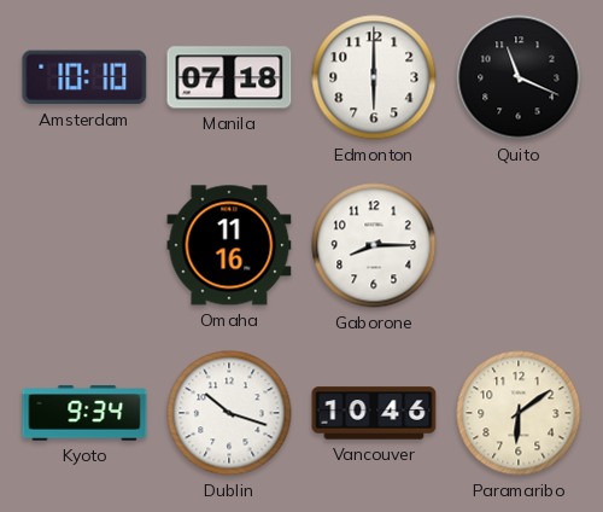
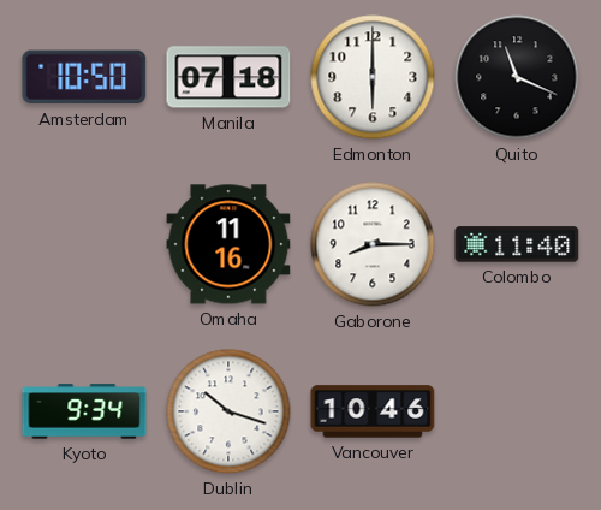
Amsterdam: 10:10 -> 10:50
Colombo: none -> 11:40
Paramaribo: 6:09 -> none
